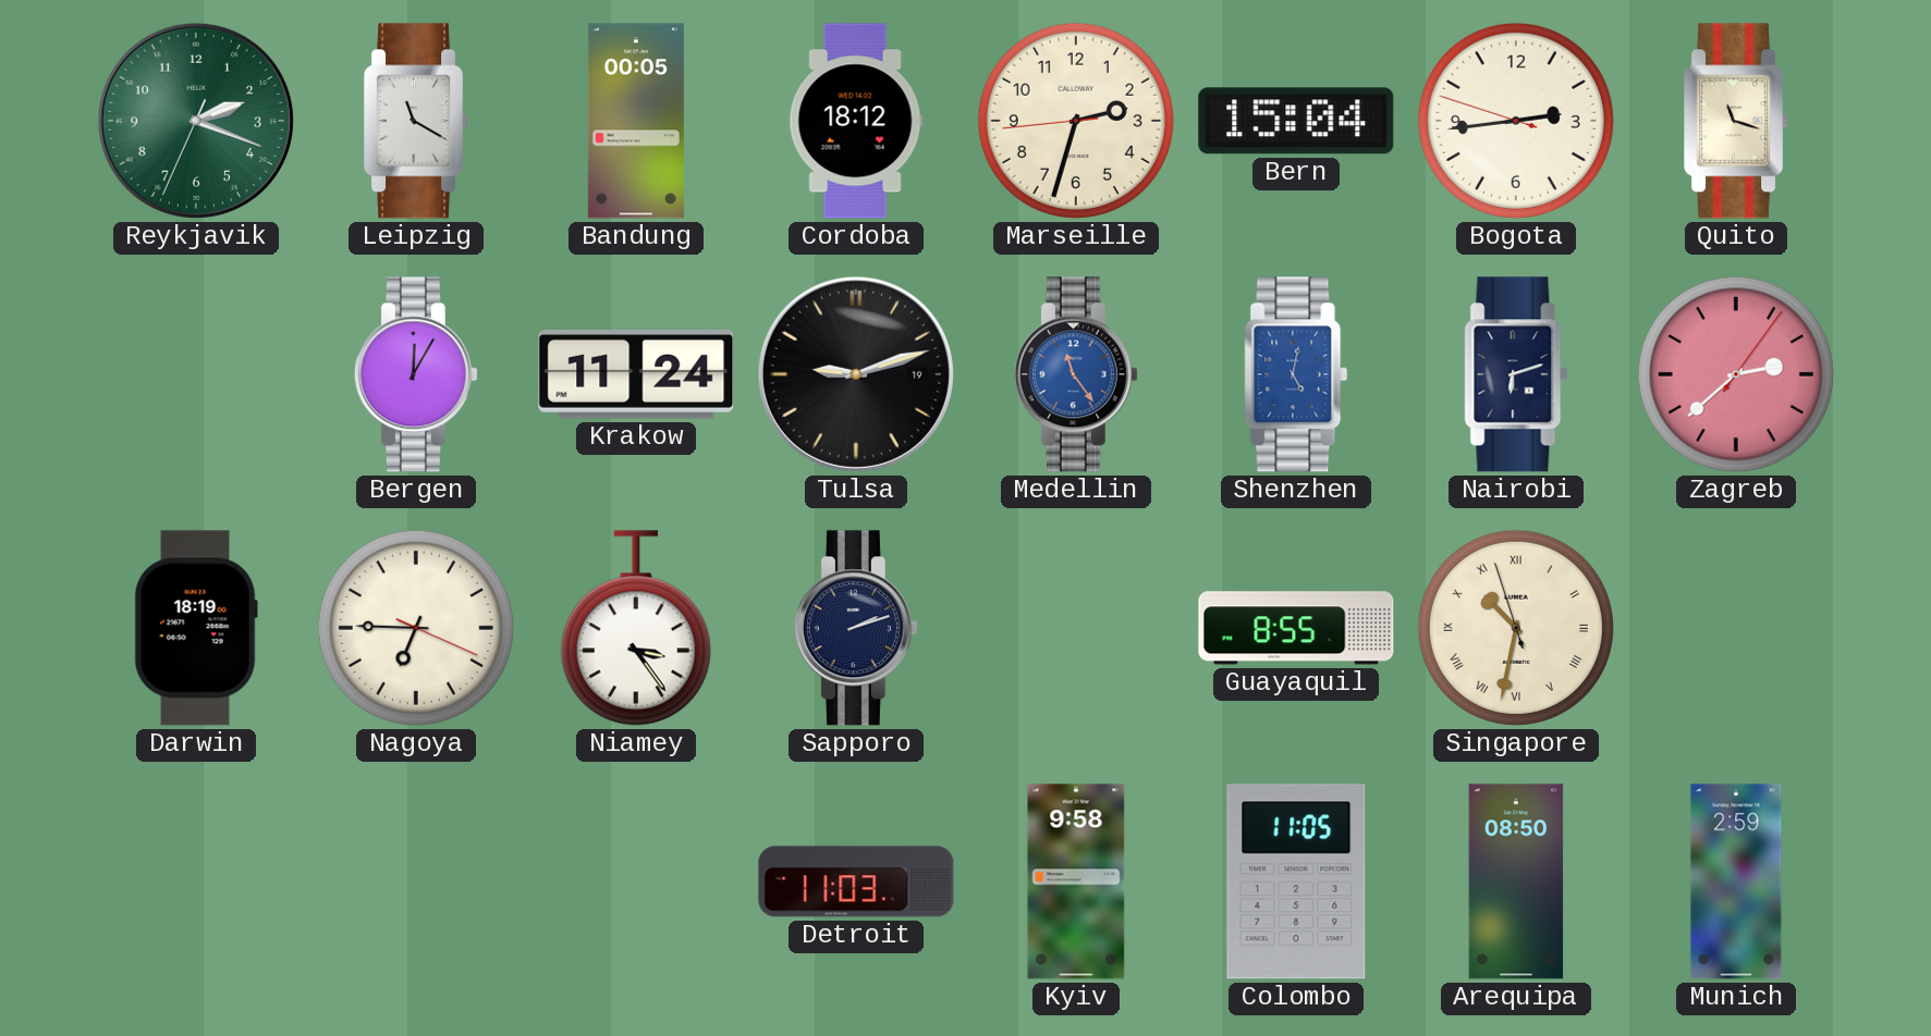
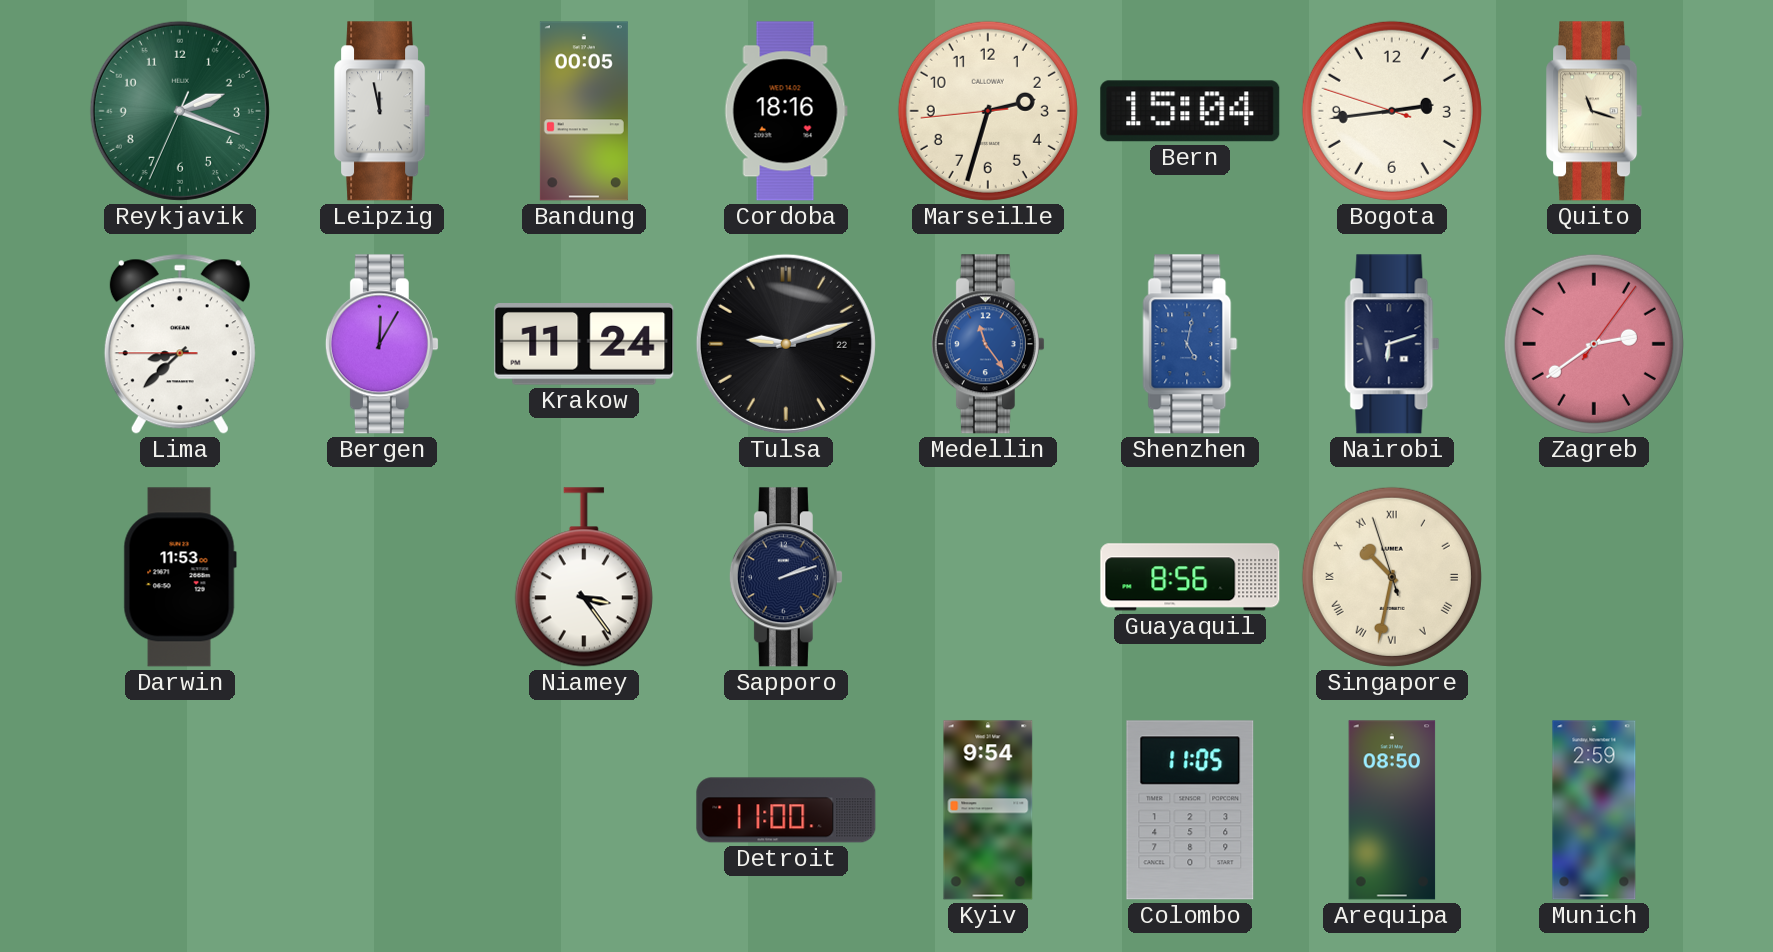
Leipzig: 11:20 -> 11:58
Cordoba: 18:12 -> 18:16
Lima: none -> 8:37
Tulsa date: 19 -> 22
Zagreb: 2:38 -> 2:39
Darwin: 18:19 -> 11:53
Nagoya: 6:45 -> none
Guayaquil: 8:55 -> 8:56
Detroit: 11:03 -> 11:00
Kyiv: 9:58 -> 9:54
